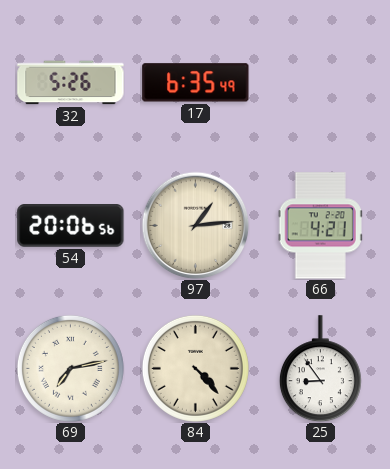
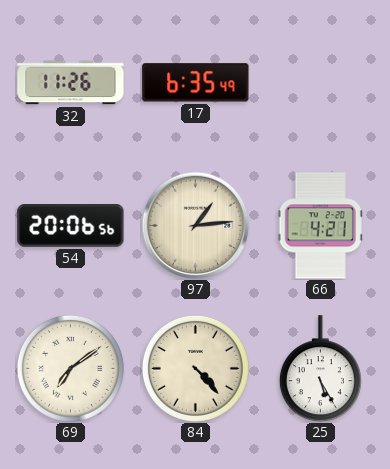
32: 5:26 -> 11:26
69: 7:13 -> 7:09
25: 8:54 -> 5:25
